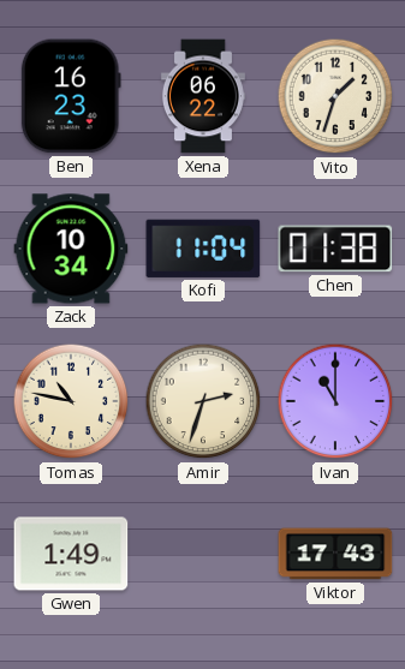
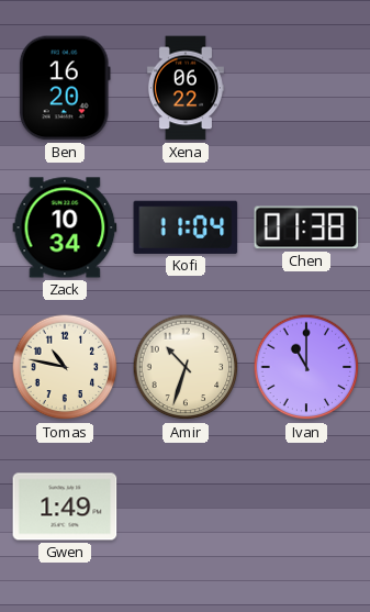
Ben: 16:23 -> 16:20
Vito: 1:33 -> none
Amir: 2:33 -> 10:33
Viktor: 17:43 -> none
